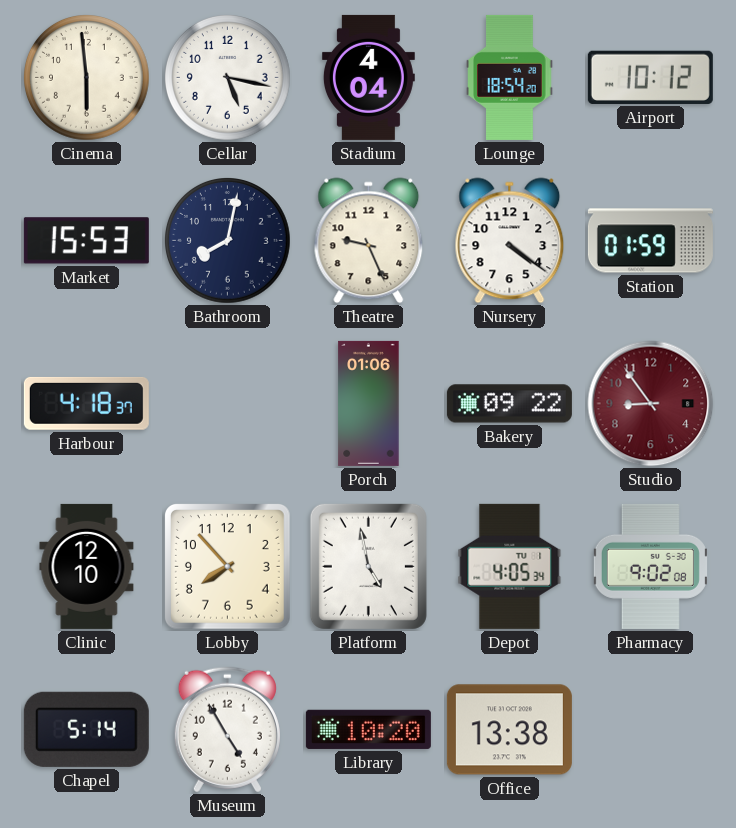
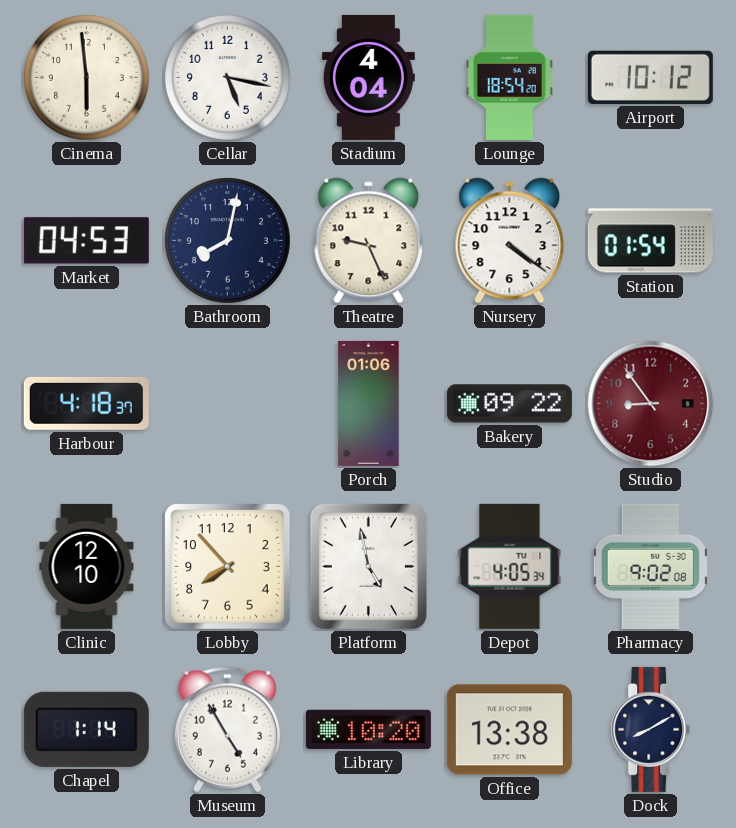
Market: 15:53 -> 04:53
Station: 01:59 -> 01:54
Chapel: 5:14 -> 1:14
Dock: none -> 8:10
